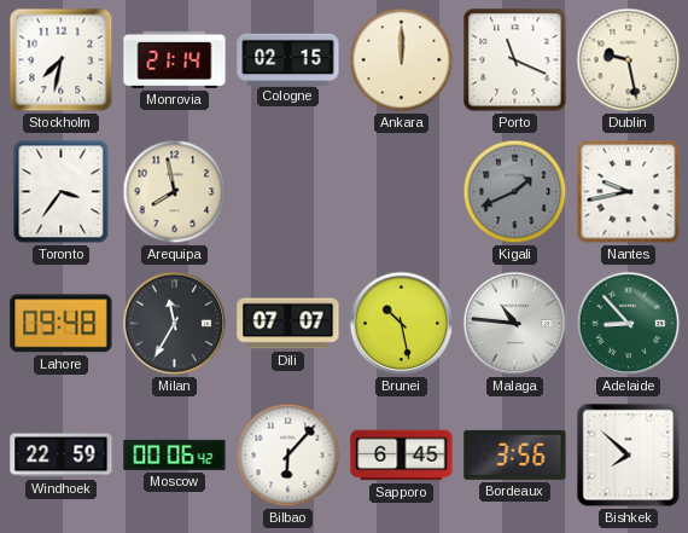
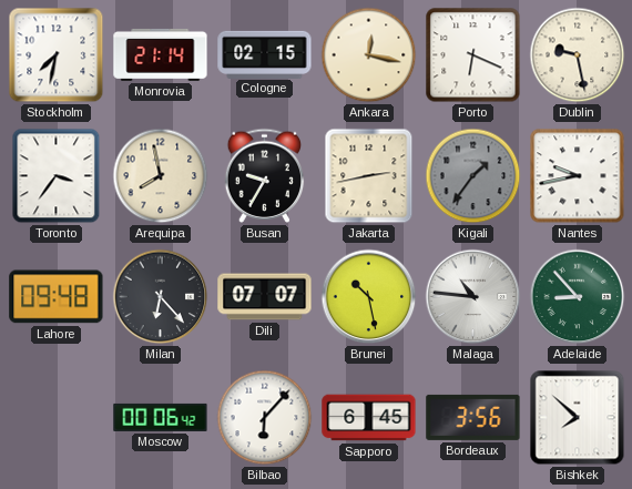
Ankara: 12:00 -> 12:17
Porto: 11:19 -> 6:19
Busan: none -> 9:35
Jakarta: none -> 2:43
Kigali: 1:41 -> 1:36
Milan: 11:35 -> 6:23
Windhoek: 22:59 -> none
